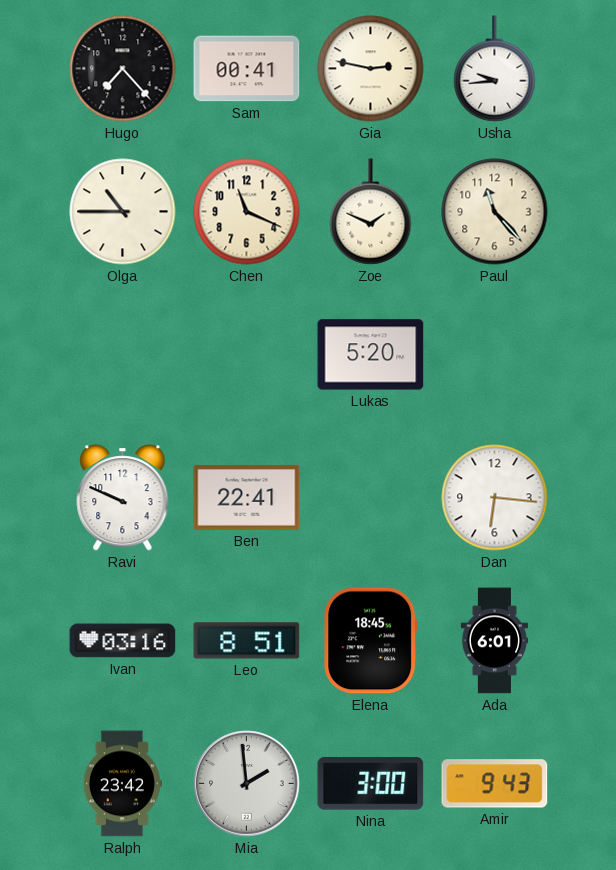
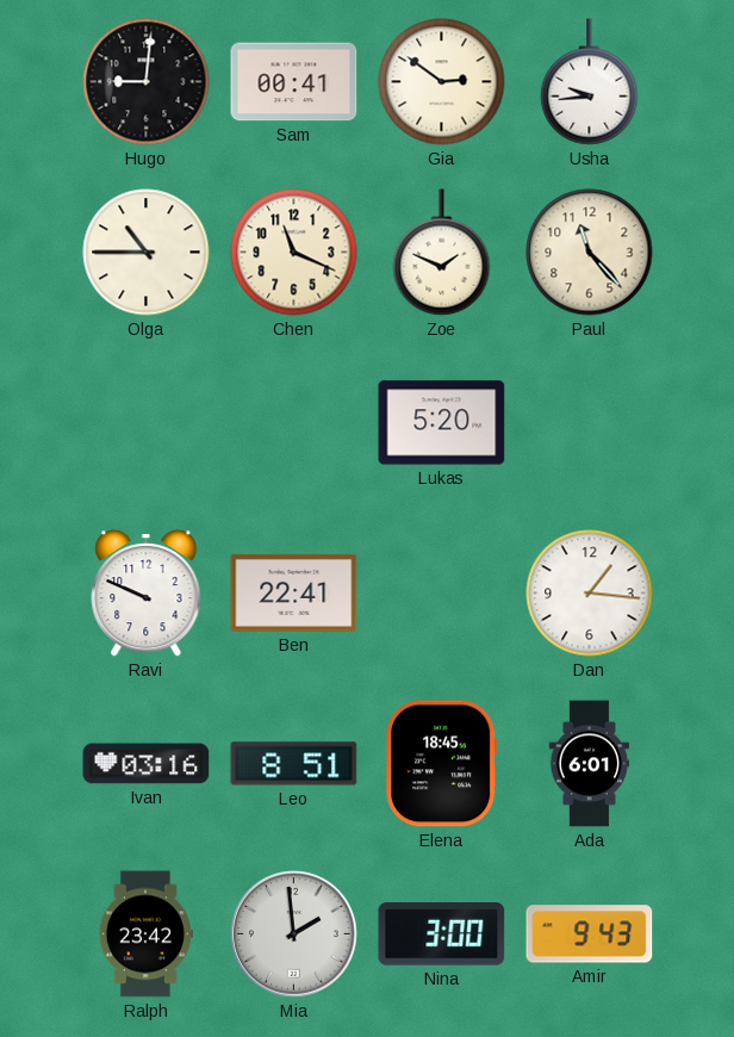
Hugo: 7:23 -> 9:01
Gia: 2:47 -> 2:51
Dan: 6:16 -> 1:16
